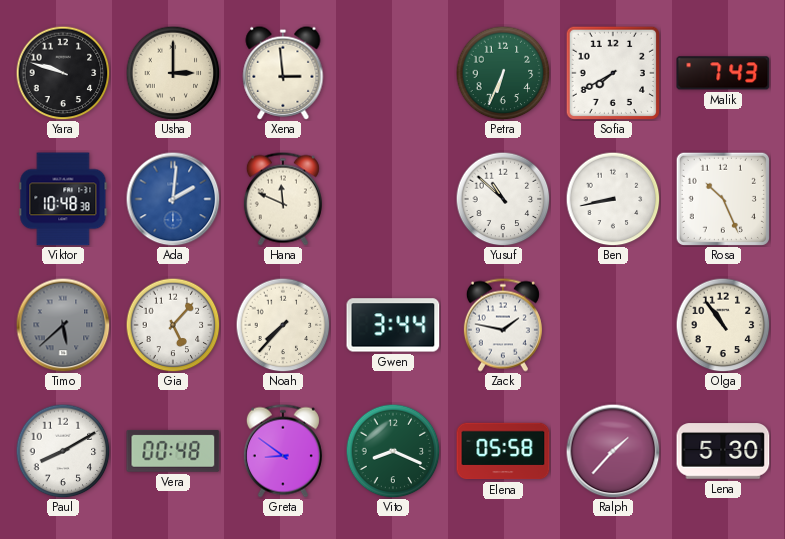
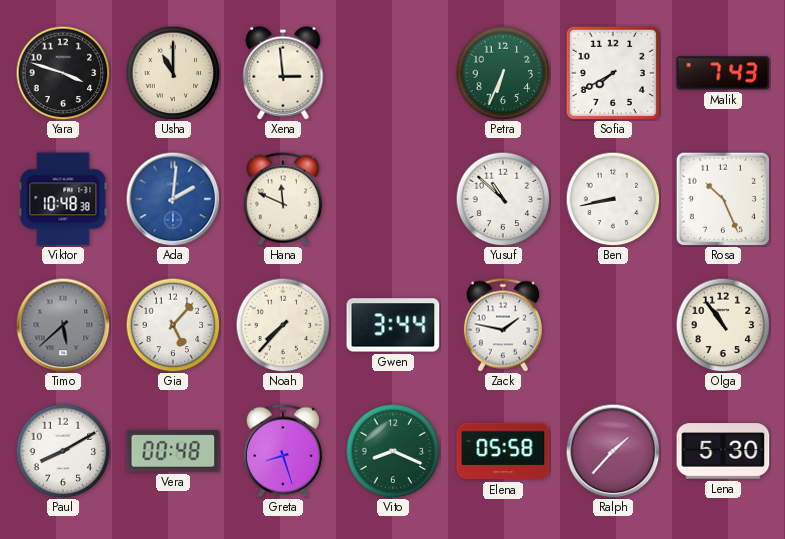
Yara: 9:48 -> 3:48
Usha: 3:00 -> 11:00
Greta: 8:51 -> 8:27
